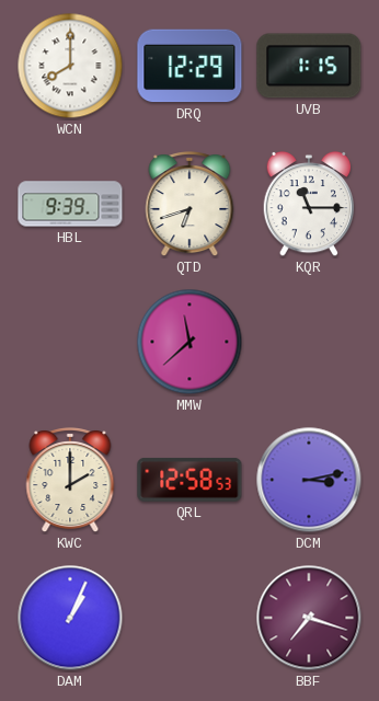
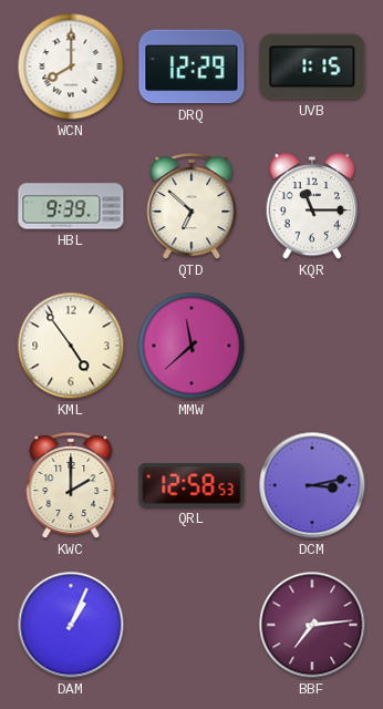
QTD: 6:42 -> 6:52
KML: none -> 4:54
BBF: 7:18 -> 7:14
